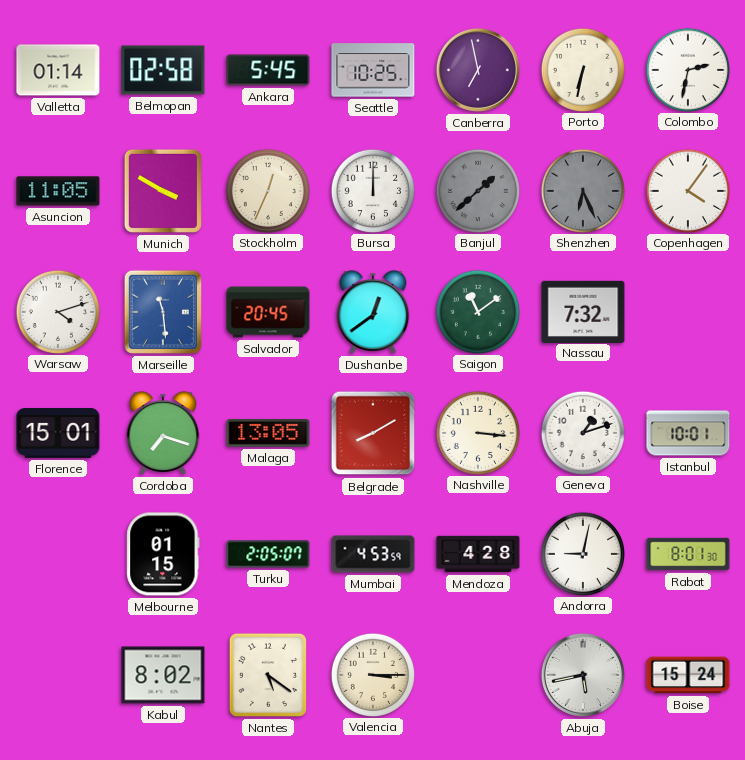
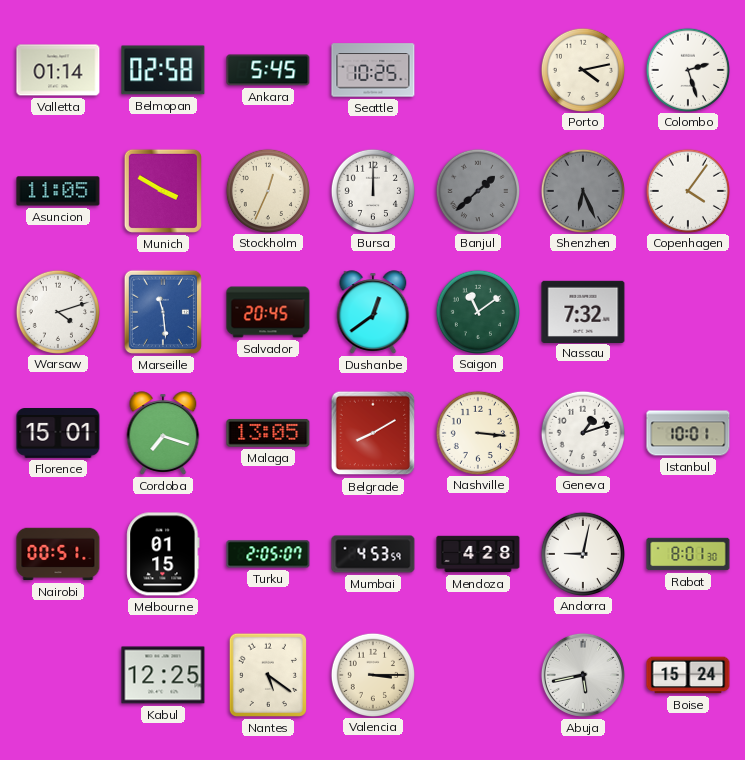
Canberra: 6:58 -> none
Porto: 6:32 -> 4:13
Colombo: 2:32 -> 2:27
Nairobi: none -> 00:51
Kabul: 8:02 -> 12:25
